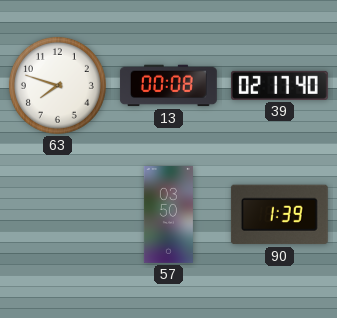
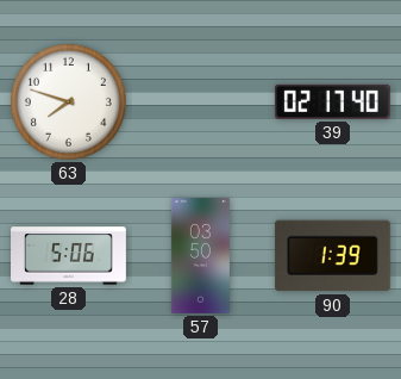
13: 00:08 -> none
28: none -> 5:06
